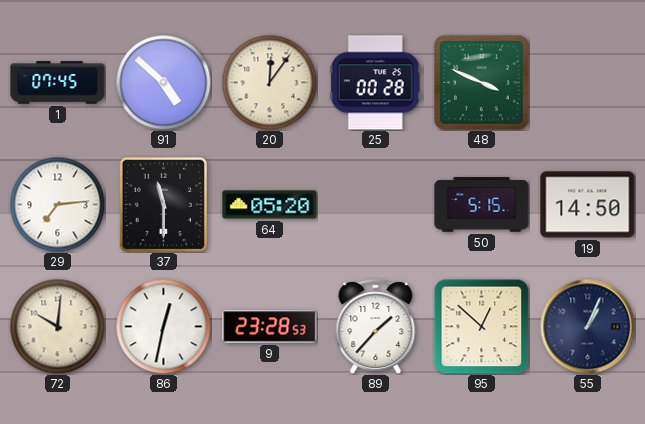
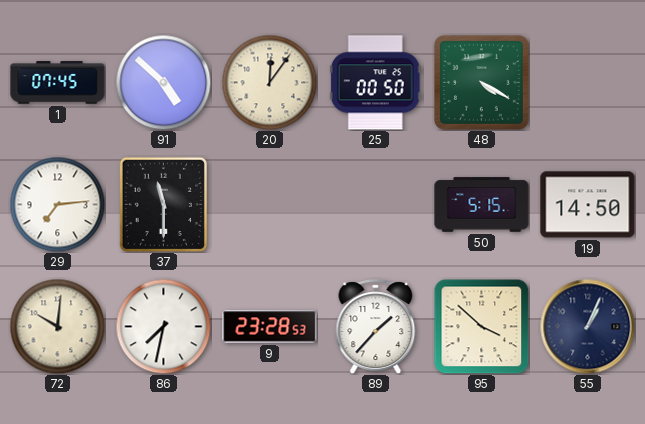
25: 00:28 -> 00:50
48: 3:49 -> 4:20
64: 05:20 -> none
86: 12:32 -> 7:32
95: 12:52 -> 3:52
